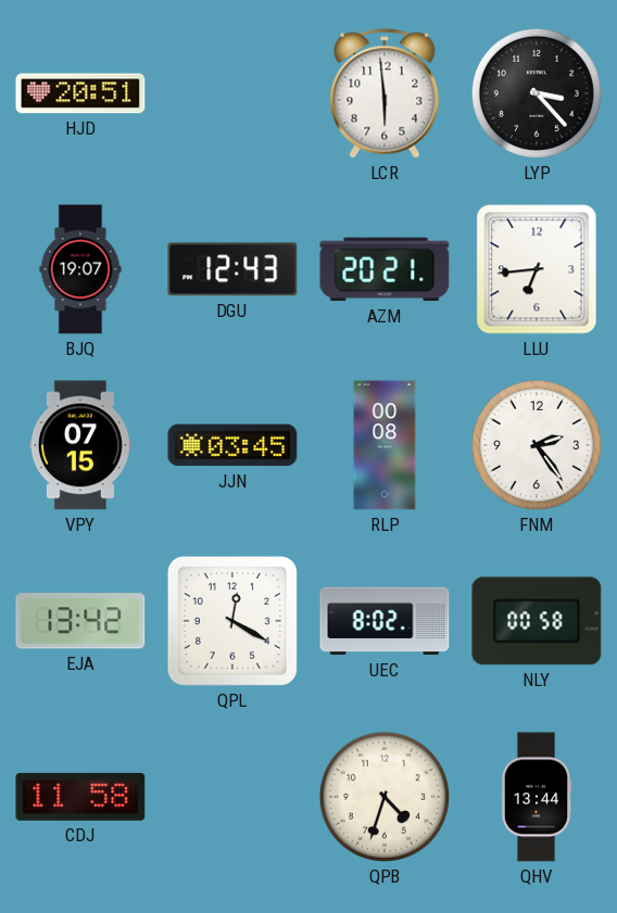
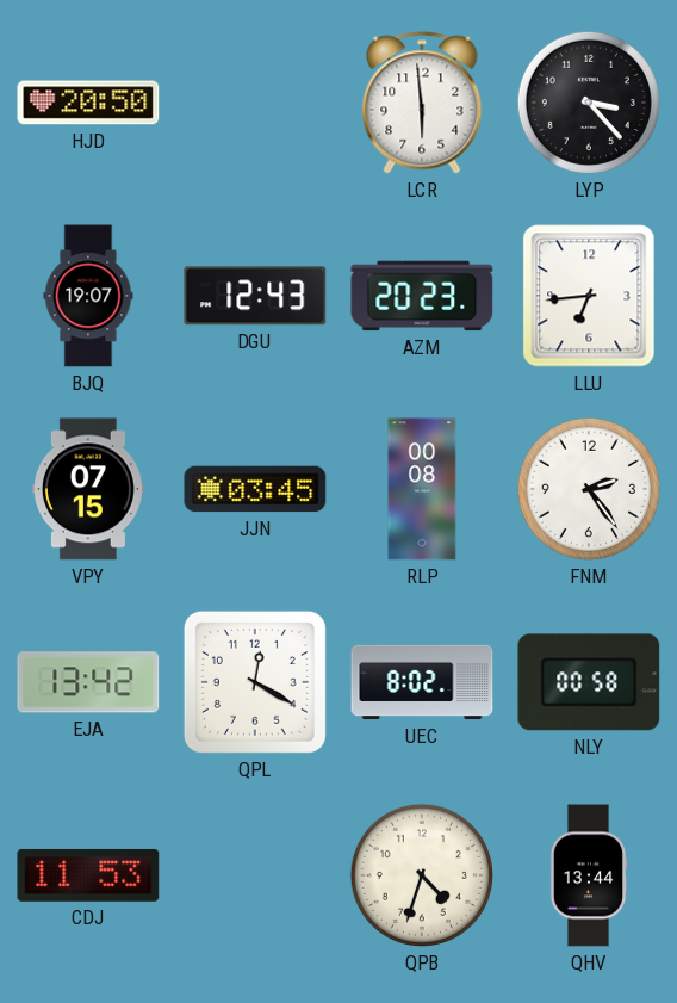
HJD: 20:51 -> 20:50
AZM: 20:21 -> 20:23
CDJ: 11:58 -> 11:53
